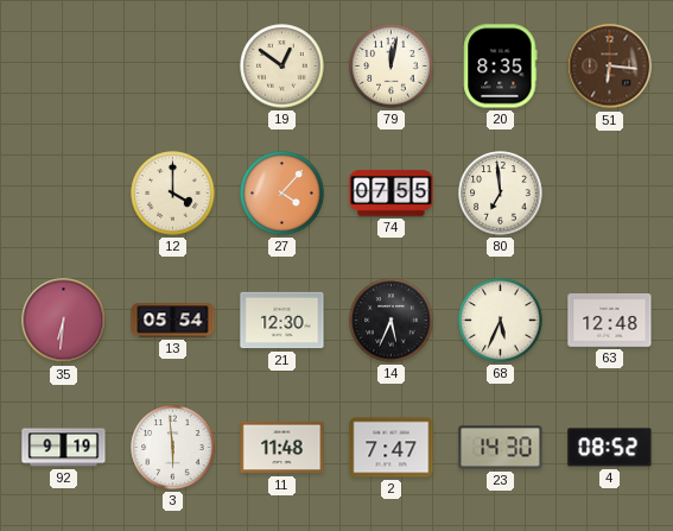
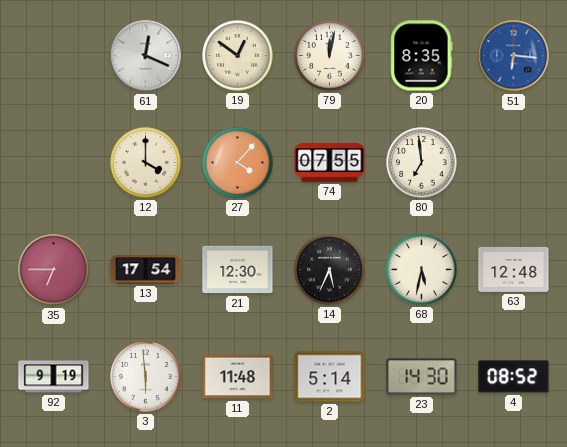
61: none -> 12:19
51 dial: brown -> blue
35: 6:31 -> 6:45
13: 05:54 -> 17:54
68: 5:34 -> 5:32
2: 7:47 -> 5:14
